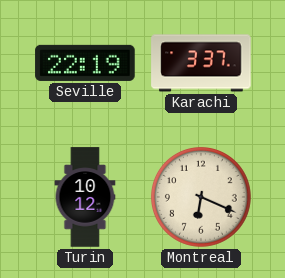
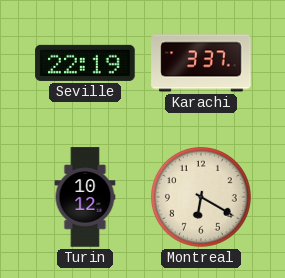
Montreal: 6:19 -> 6:20
